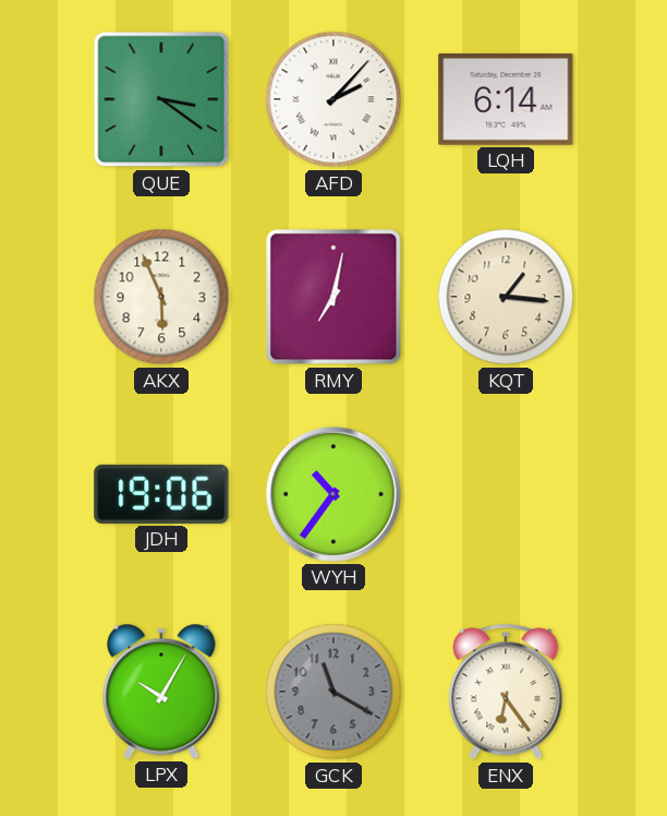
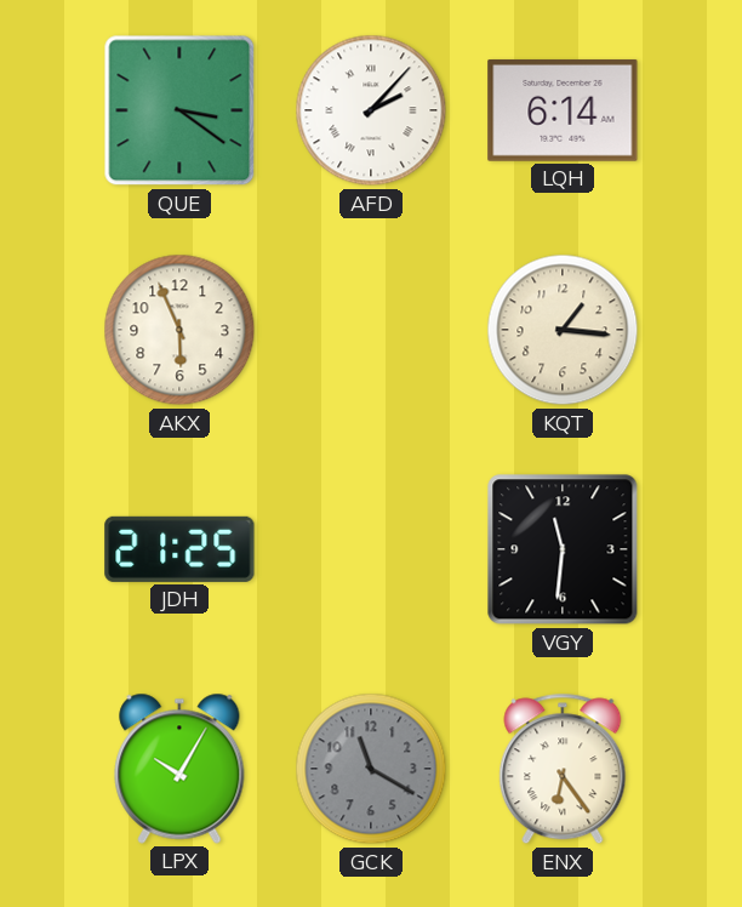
RMY: 7:02 -> none
JDH: 19:06 -> 21:25
WYH: 10:36 -> none
VGY: none -> 11:31
